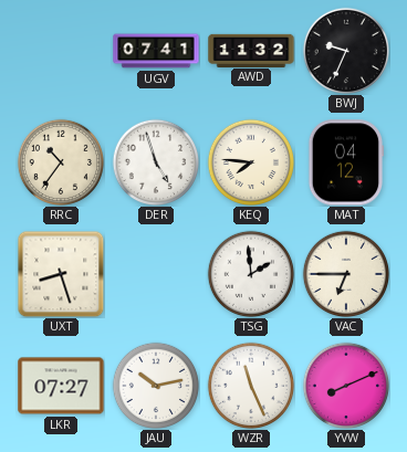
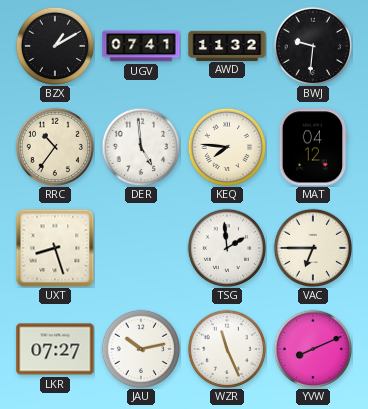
BZX: none -> 1:10
BWJ: 9:34 -> 9:31
DER: 4:57 -> 4:59
